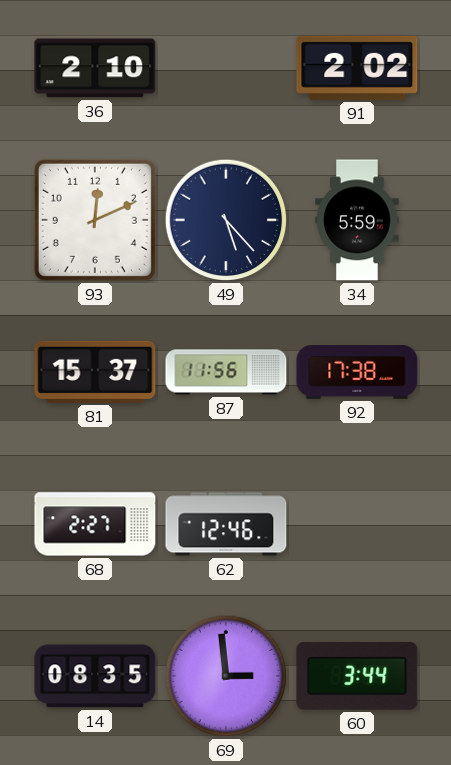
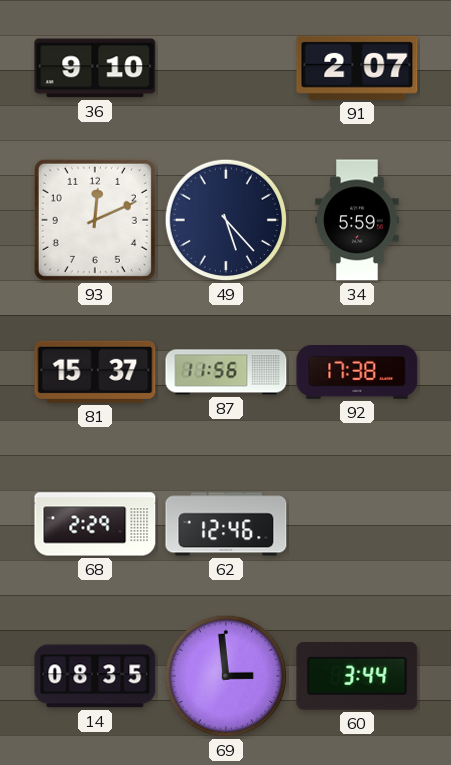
36: 2:10 -> 9:10
91: 2:02 -> 2:07
68: 2:27 -> 2:29
